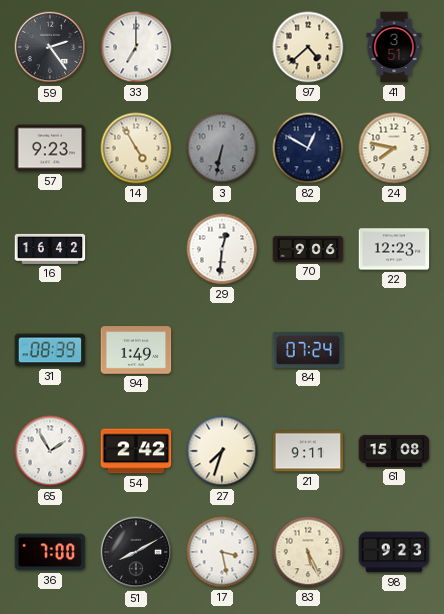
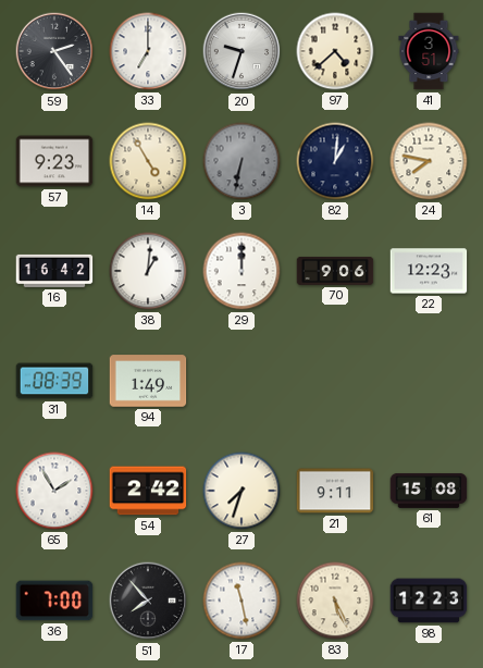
20: none -> 9:33
82: 12:50 -> 1:01
38: none -> 1:01
29: 12:31 -> 12:00
84: 07:24 -> none
51: 8:10 -> 7:53
17: 3:28 -> 11:28
98: 9:23 -> 12:23
